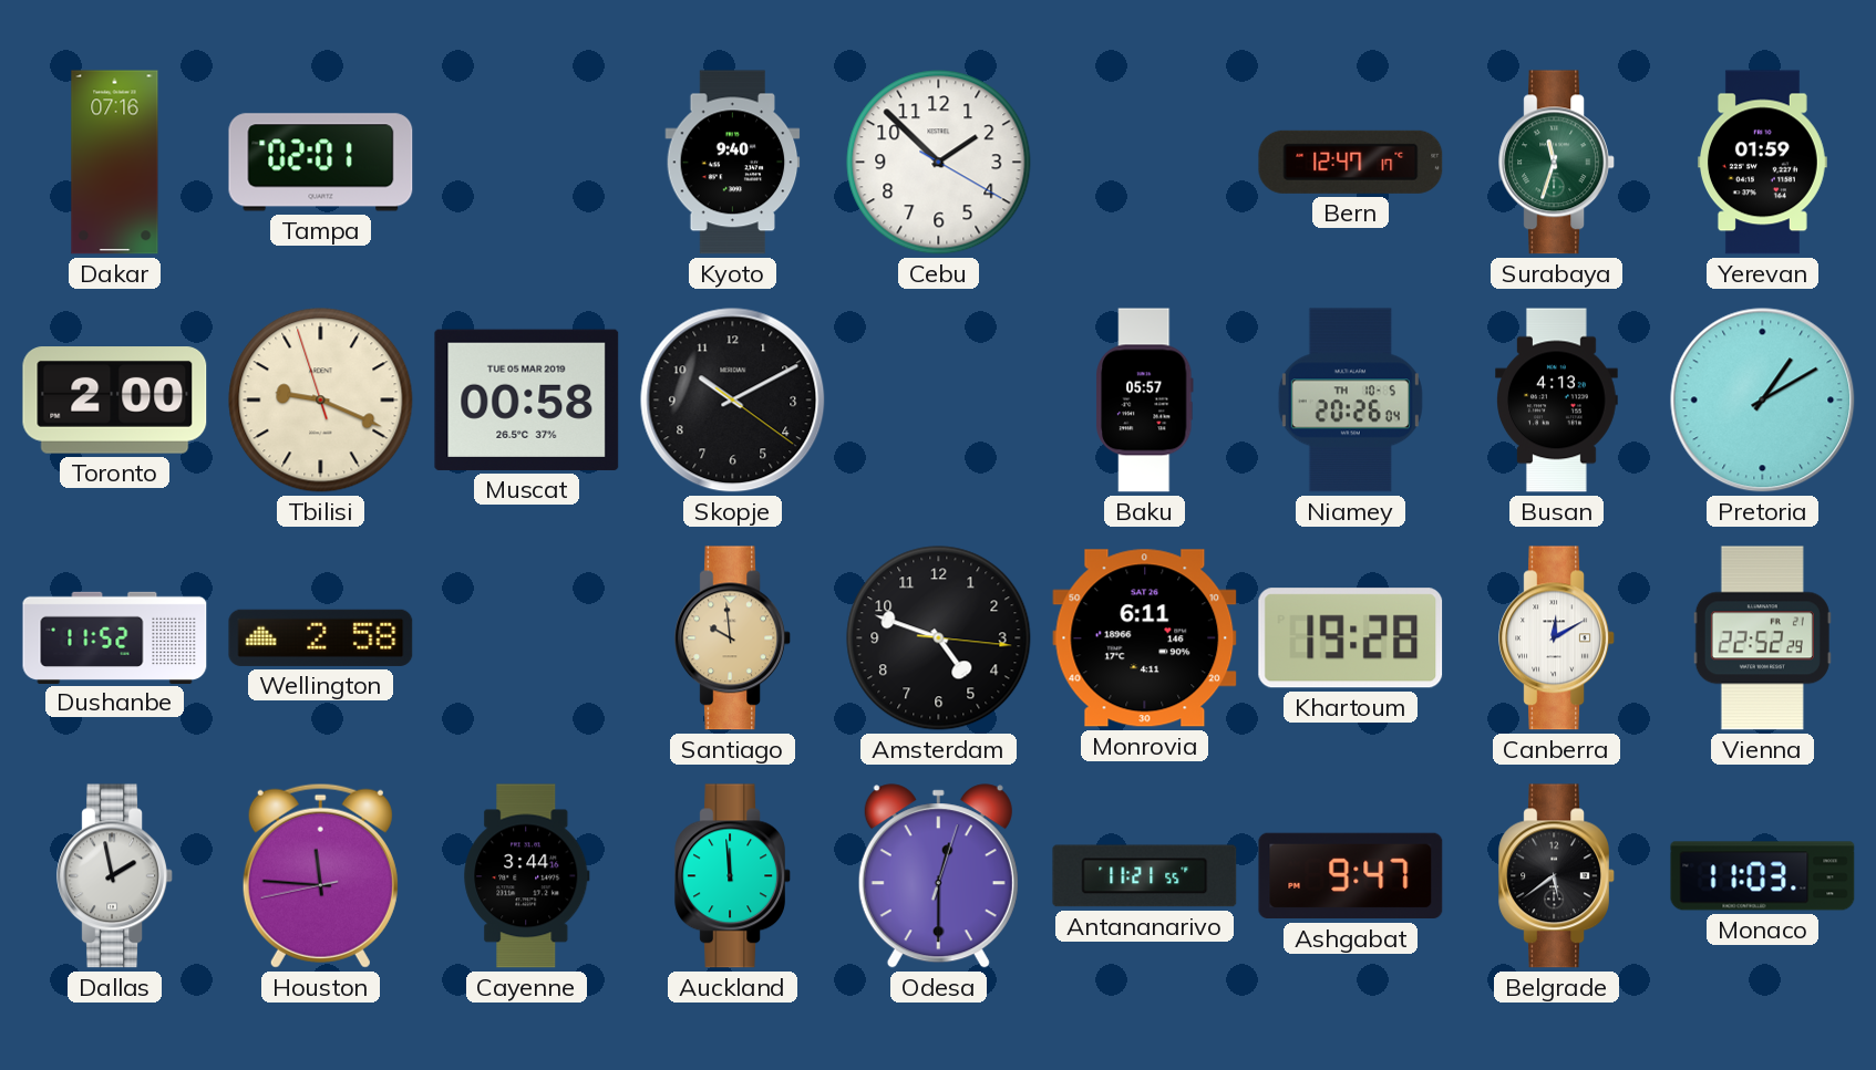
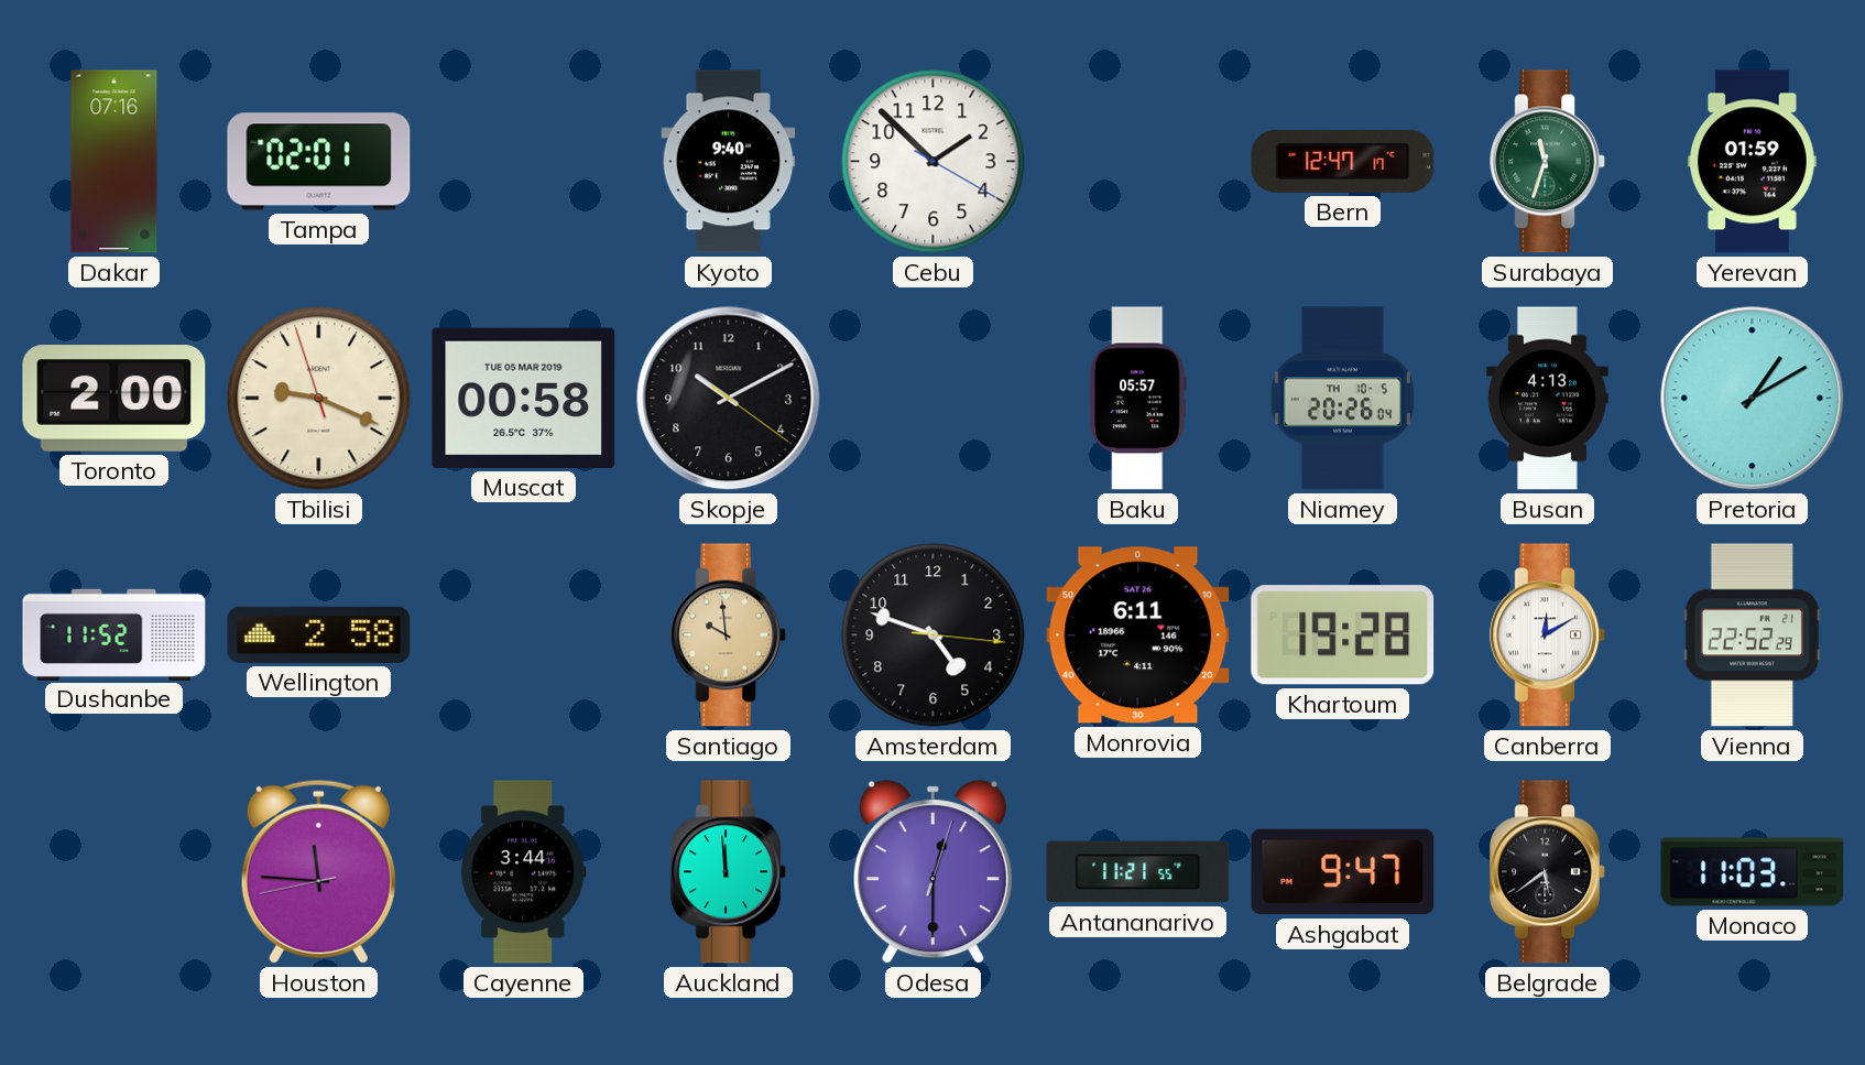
Dallas: 1:58 -> none
